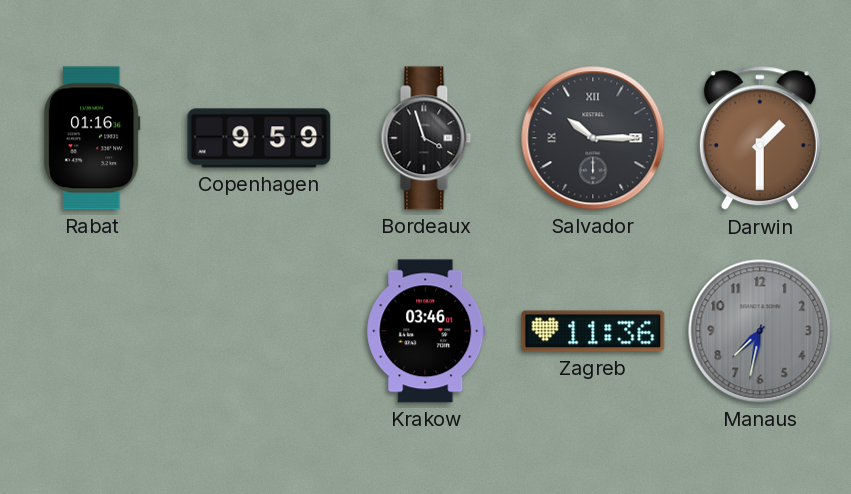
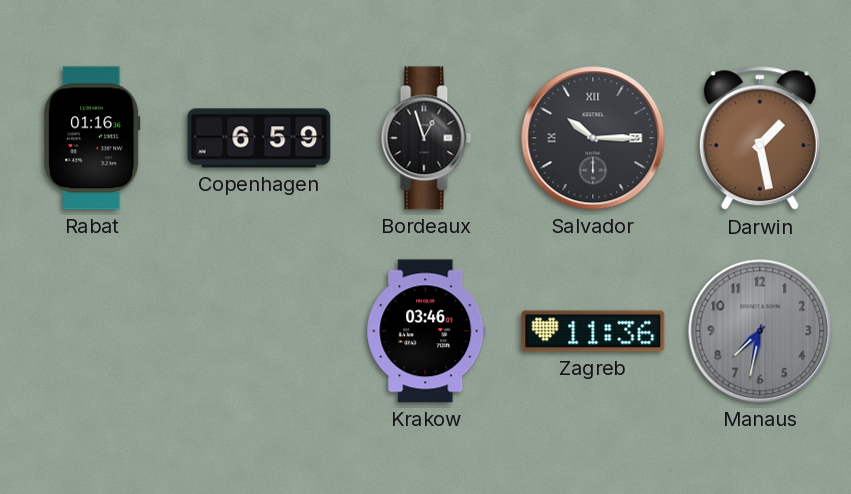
Copenhagen: 9:59 -> 6:59
Bordeaux: 3:57 -> 12:57
Darwin: 1:30 -> 1:28
